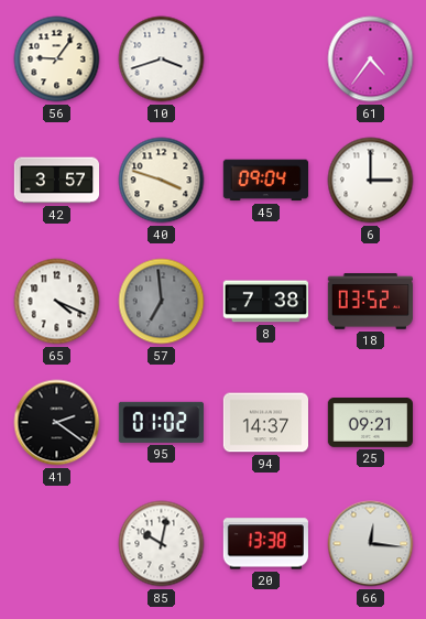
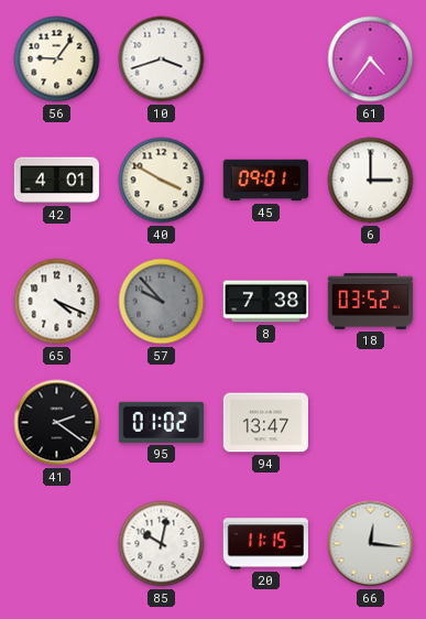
42: 3:57 -> 4:01
40: 3:48 -> 3:50
45: 09:04 -> 09:01
57: 6:59 -> 9:53
94: 14:37 -> 13:47
25: 09:21 -> none
20: 13:38 -> 11:15
